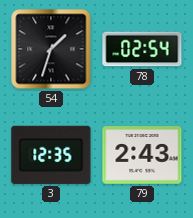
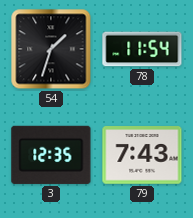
78: 02:54 -> 11:54
79: 2:43 -> 7:43
